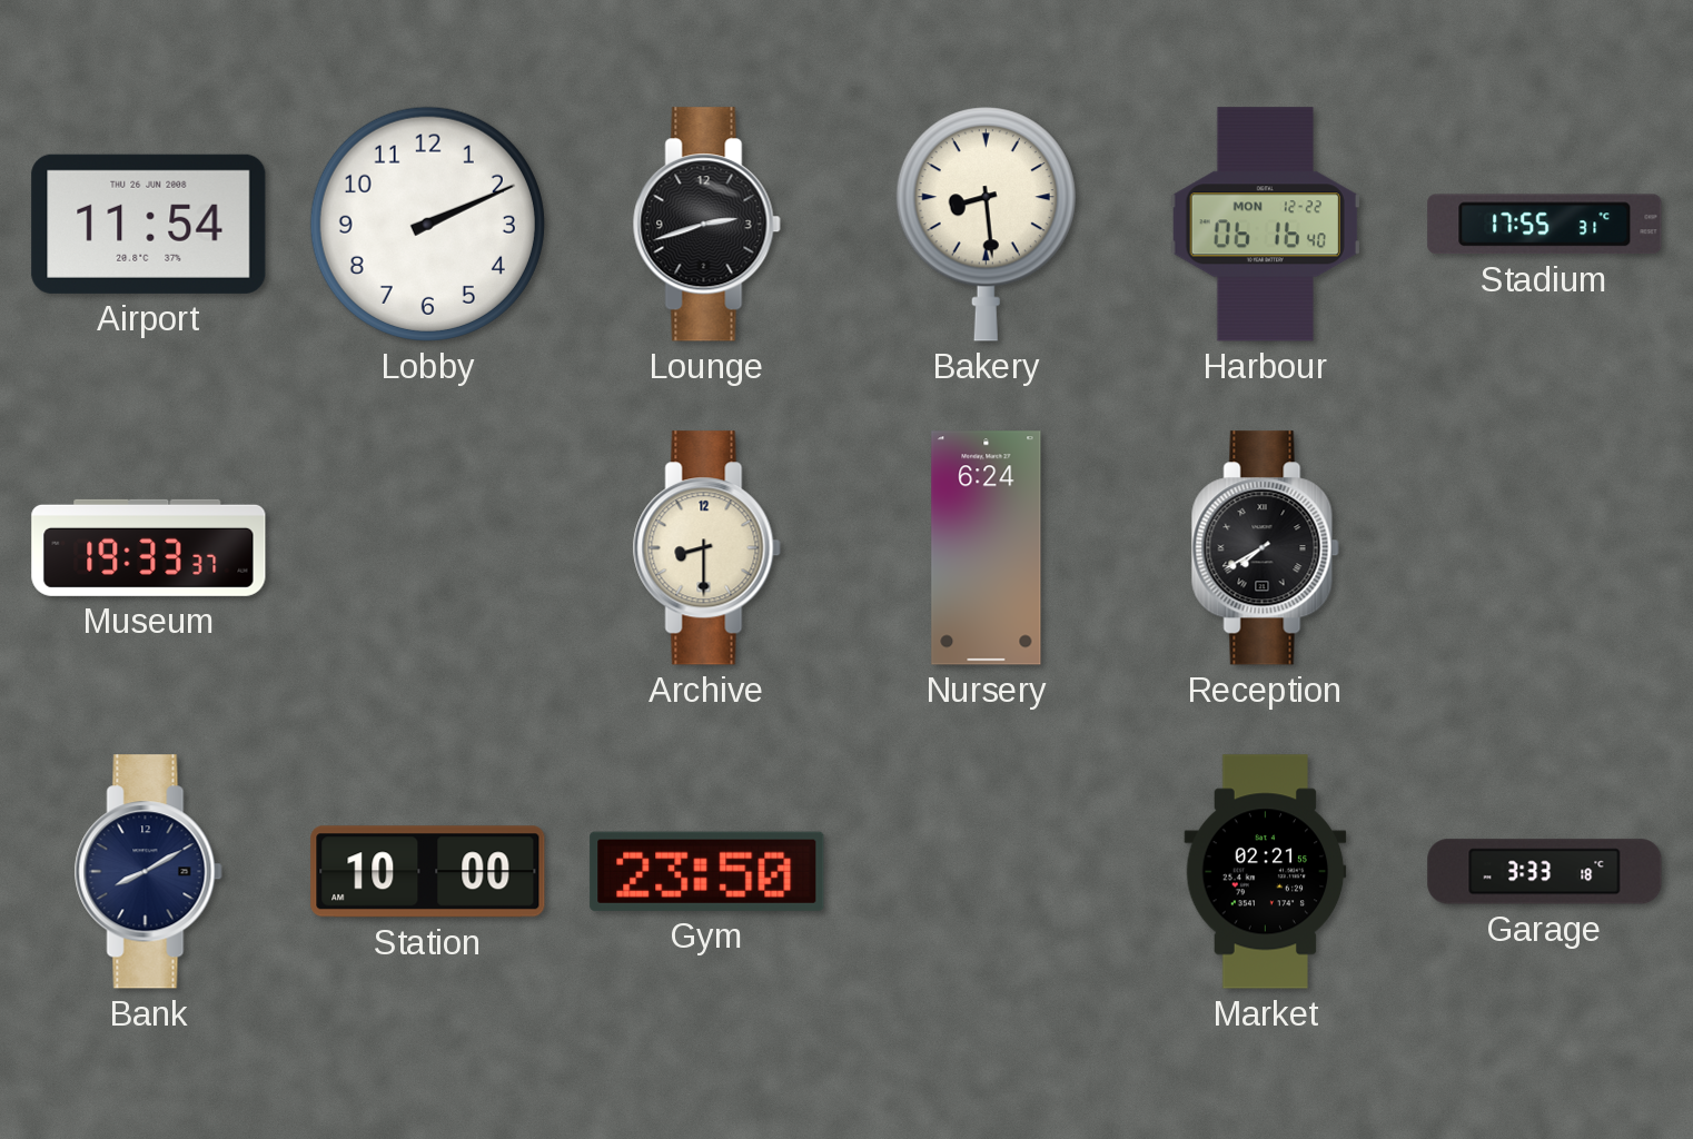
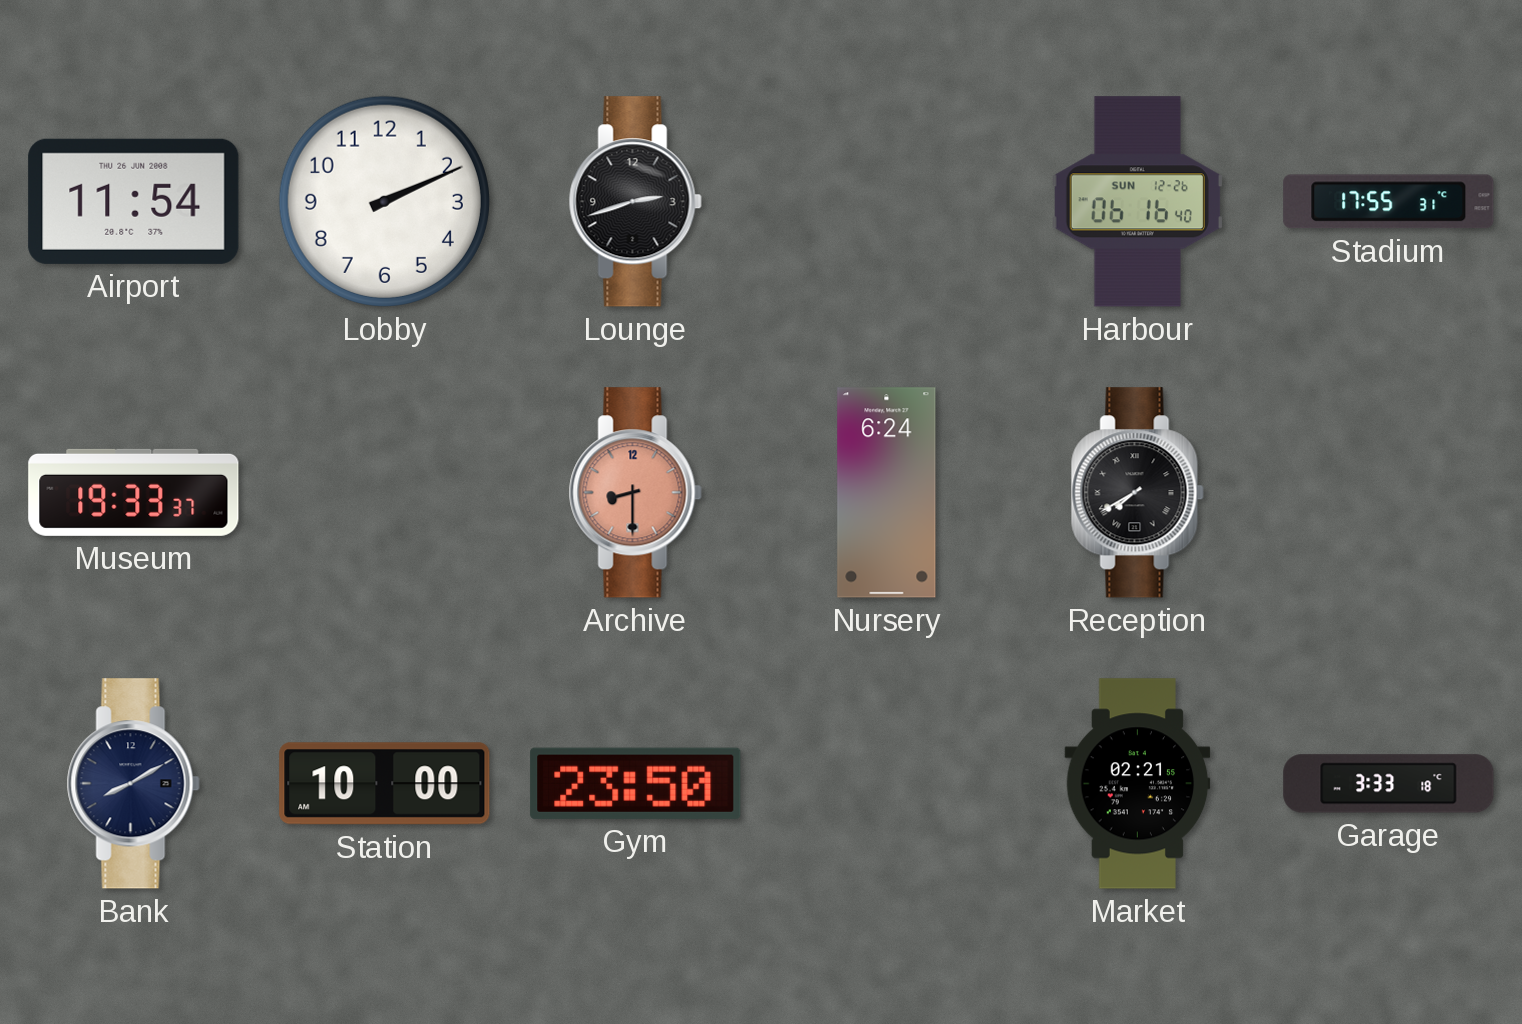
Bakery: 8:29 -> none
Harbour date: MON 12-22 -> SUN 12-26
Archive dial: cream -> salmon
